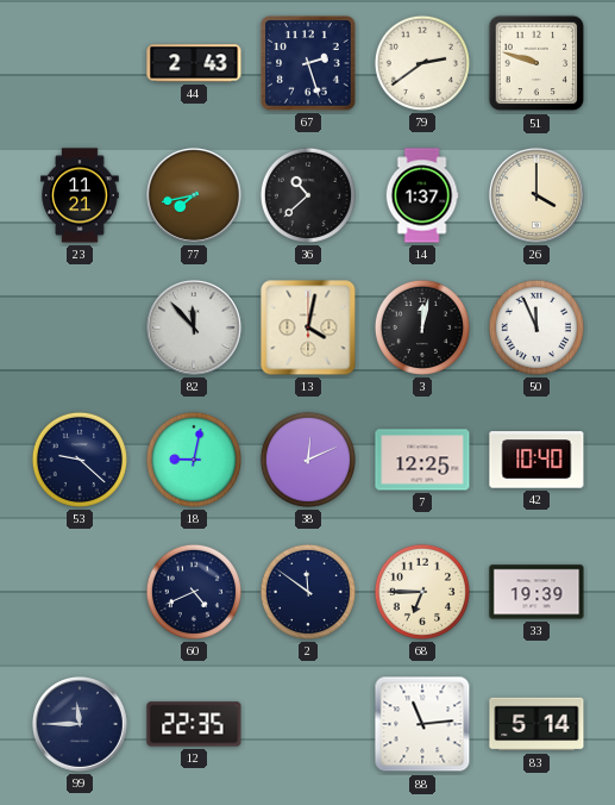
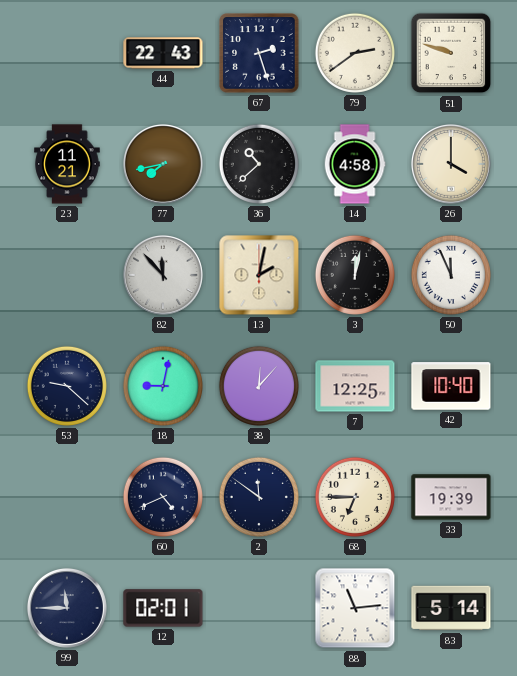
44: 2:43 -> 22:43
14: 1:37 -> 4:58
13: 4:02 -> 2:02
38: 12:11 -> 12:07
12: 22:35 -> 02:01
